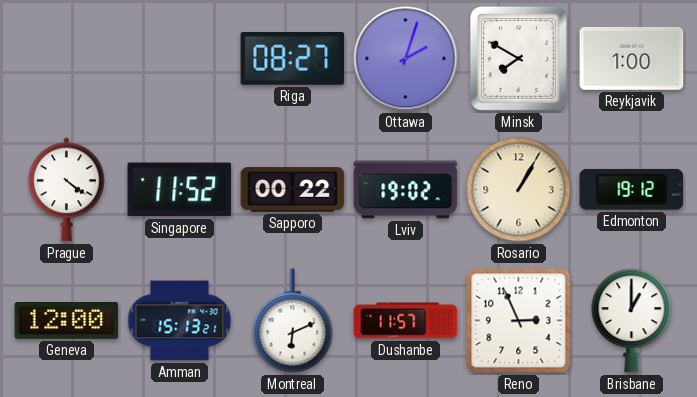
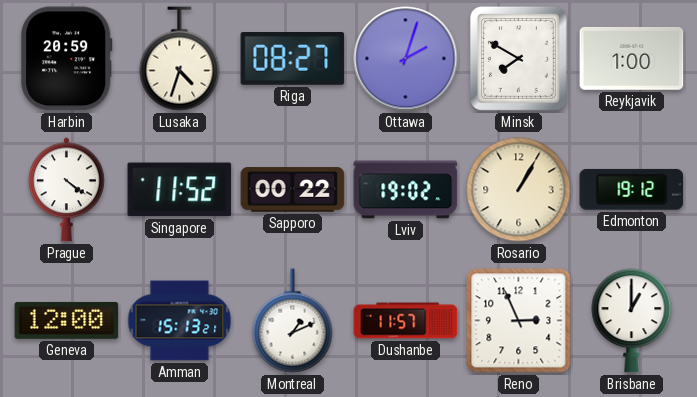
Harbin: none -> 20:59
Lusaka: none -> 4:33
Montreal: 6:11 -> 1:11
